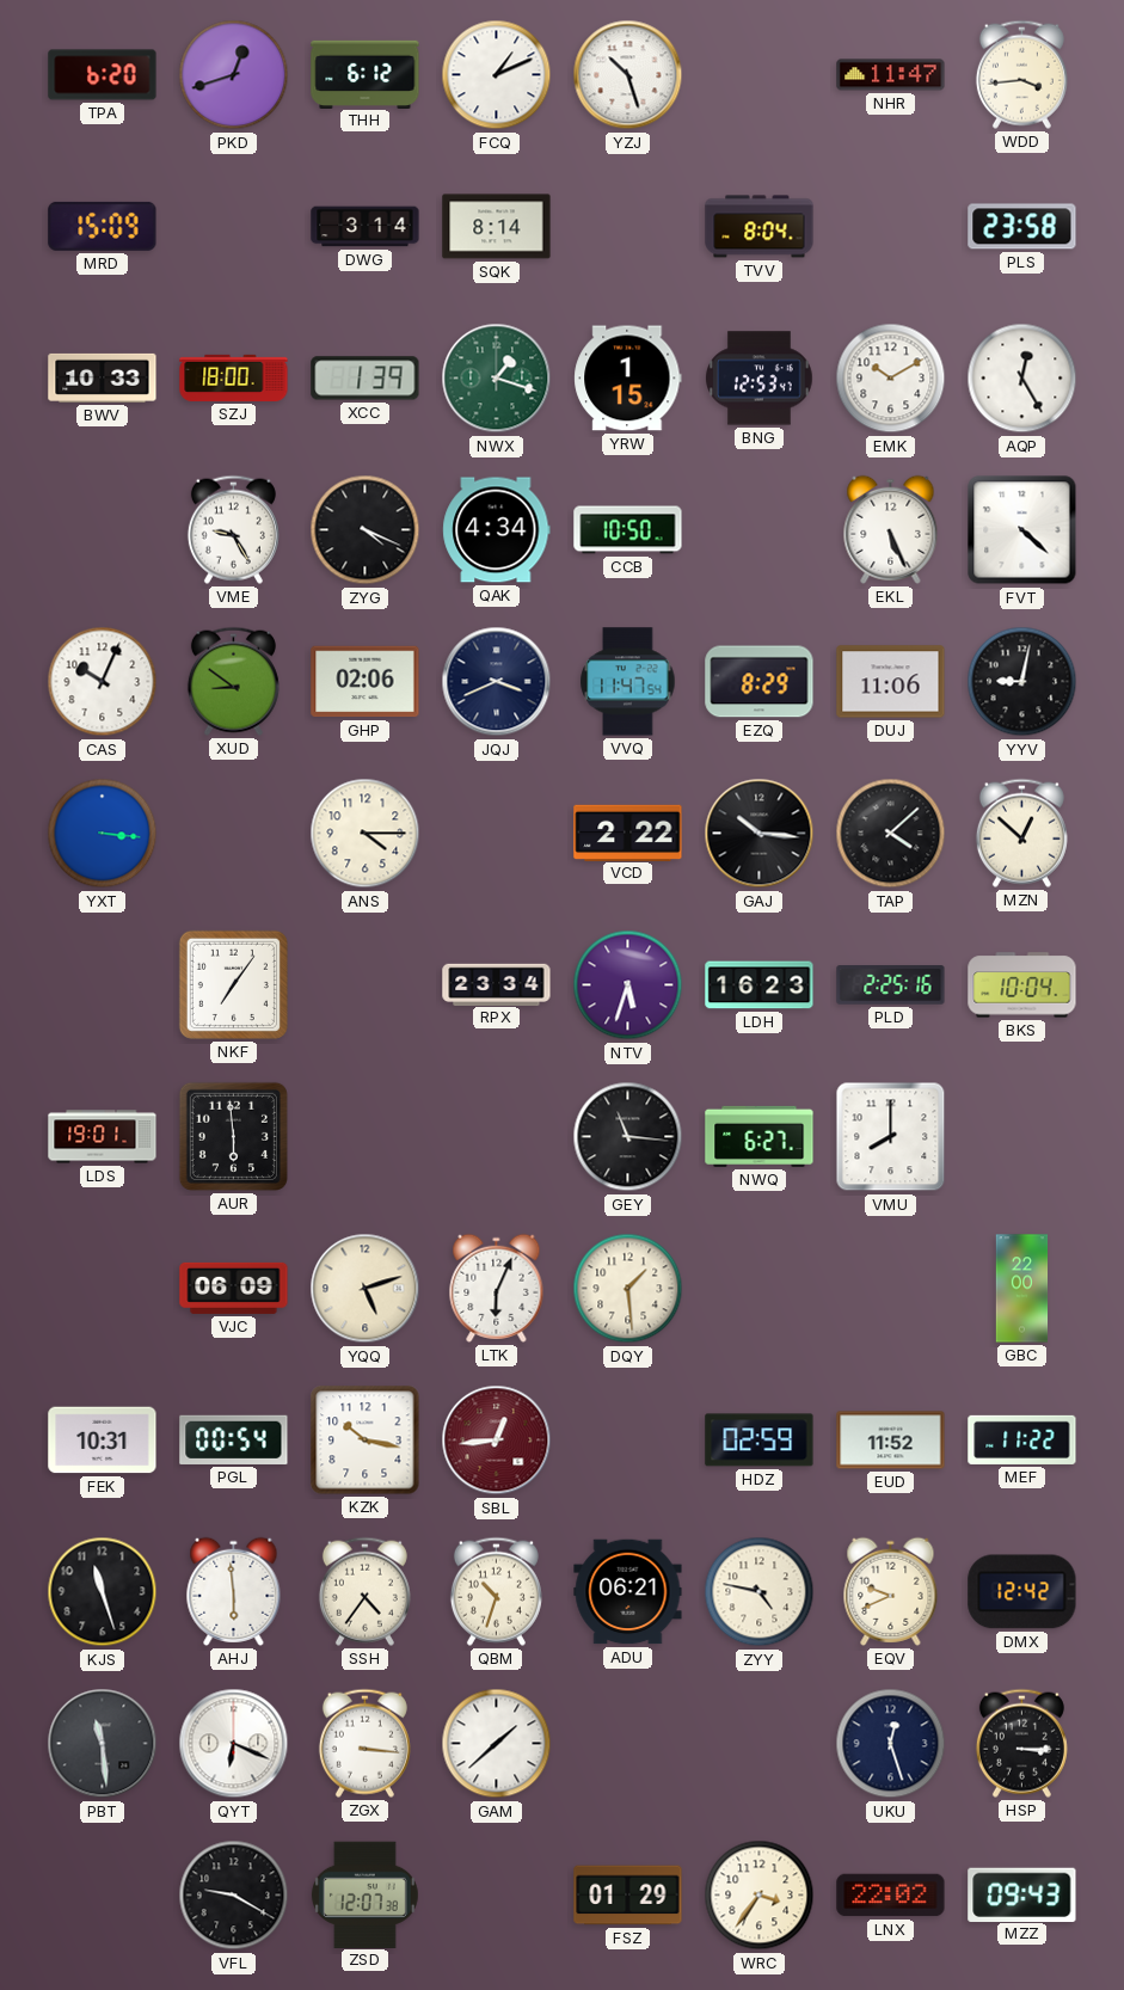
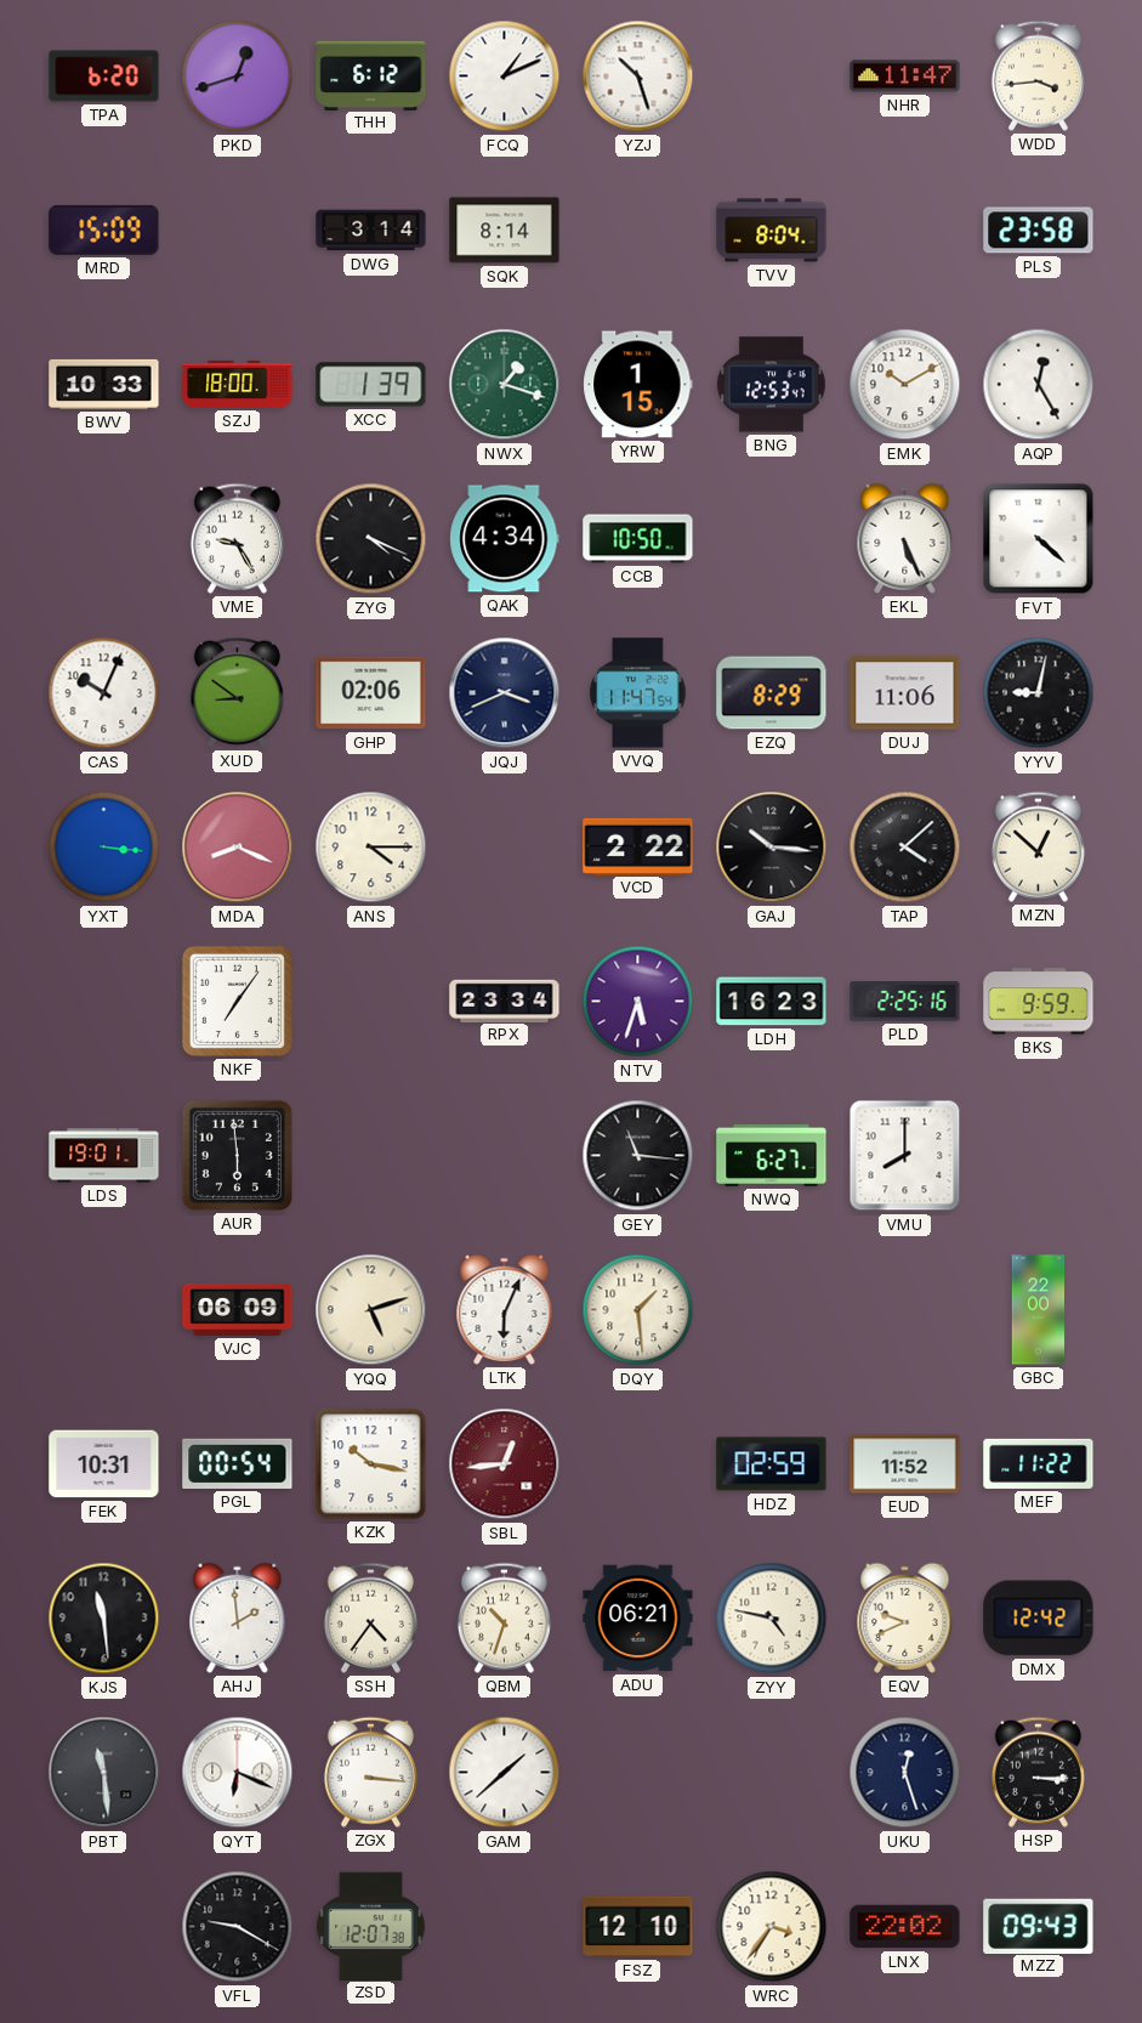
MDA: none -> 8:19
BKS: 10:04 -> 9:59
KJS: 11:27 -> 11:29
AHJ: 5:59 -> 1:59
FSZ: 01:29 -> 12:10
